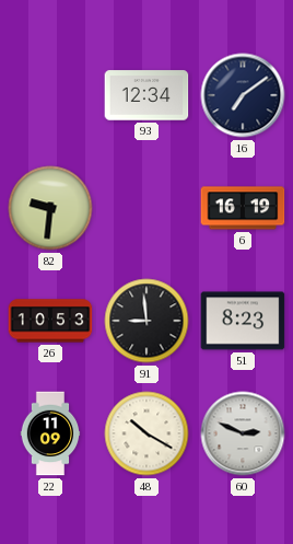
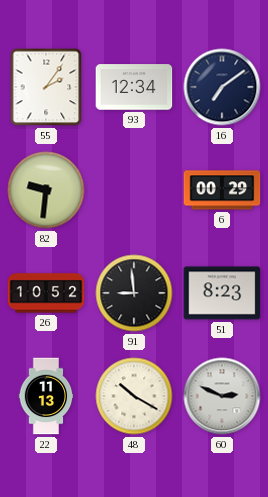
55: none -> 2:06
6: 16:19 -> 00:29
26: 10:53 -> 10:52
22: 11:09 -> 11:13
